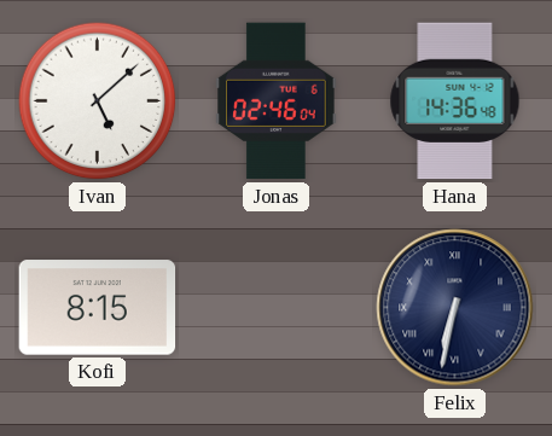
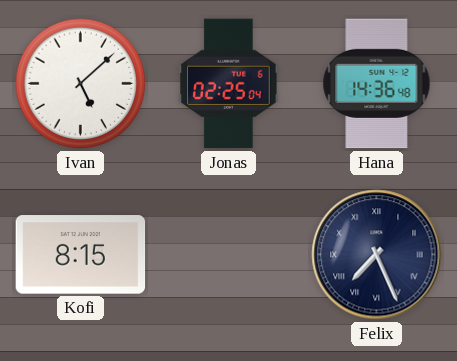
Jonas: 02:46 -> 02:25
Felix: 6:32 -> 7:26
